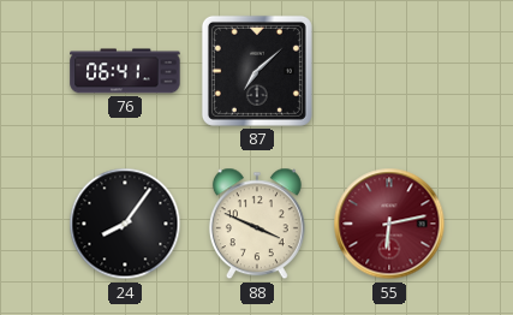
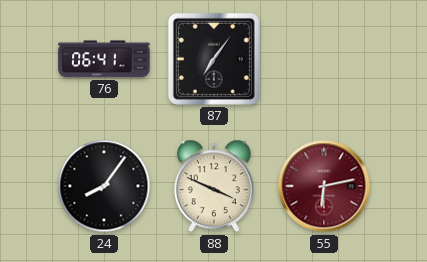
87: 7:08 -> 7:06
